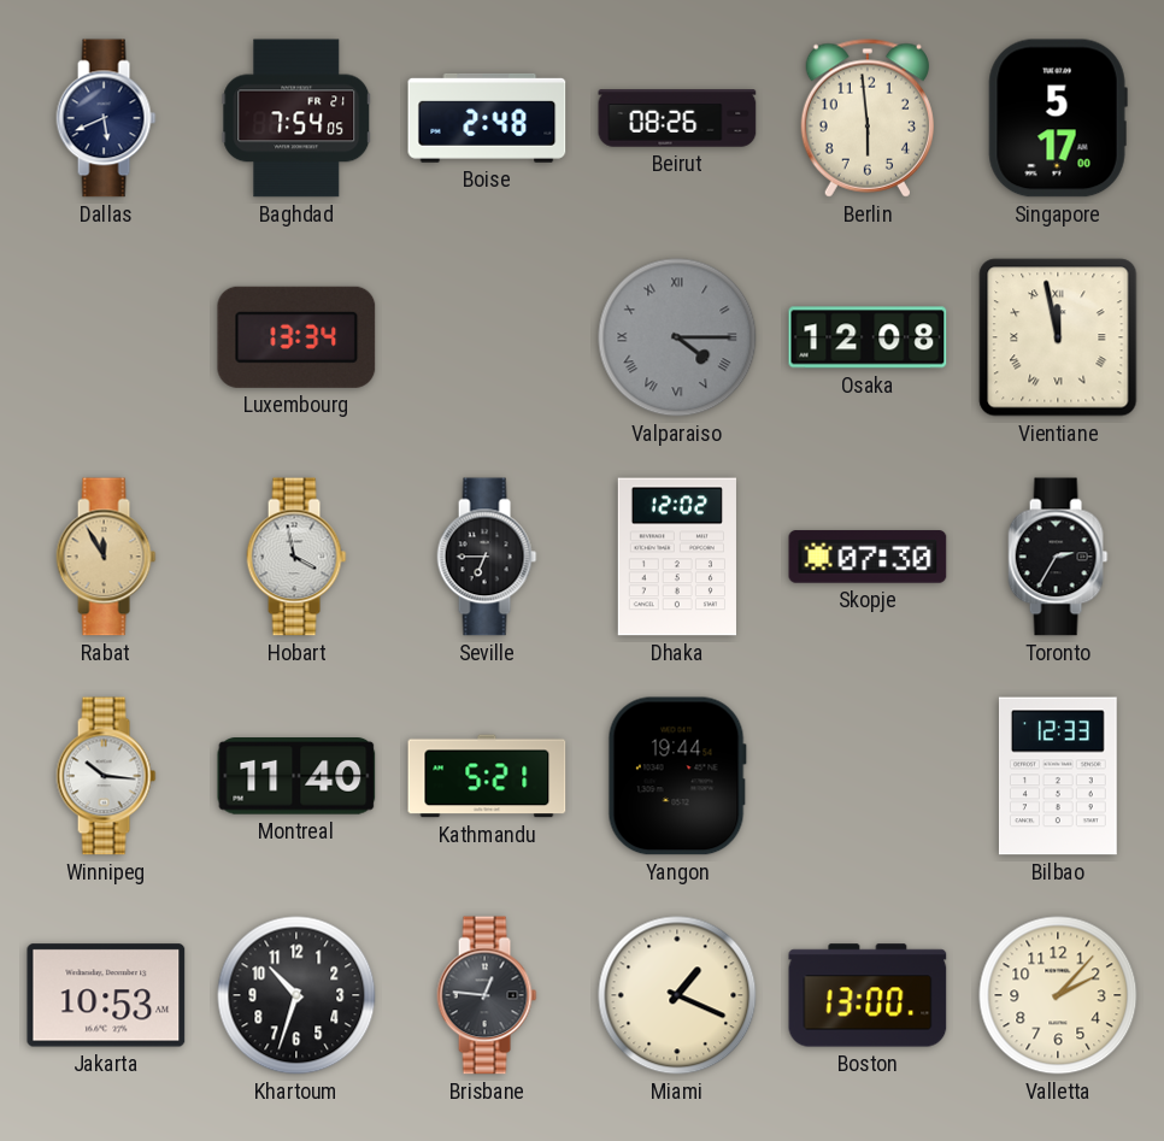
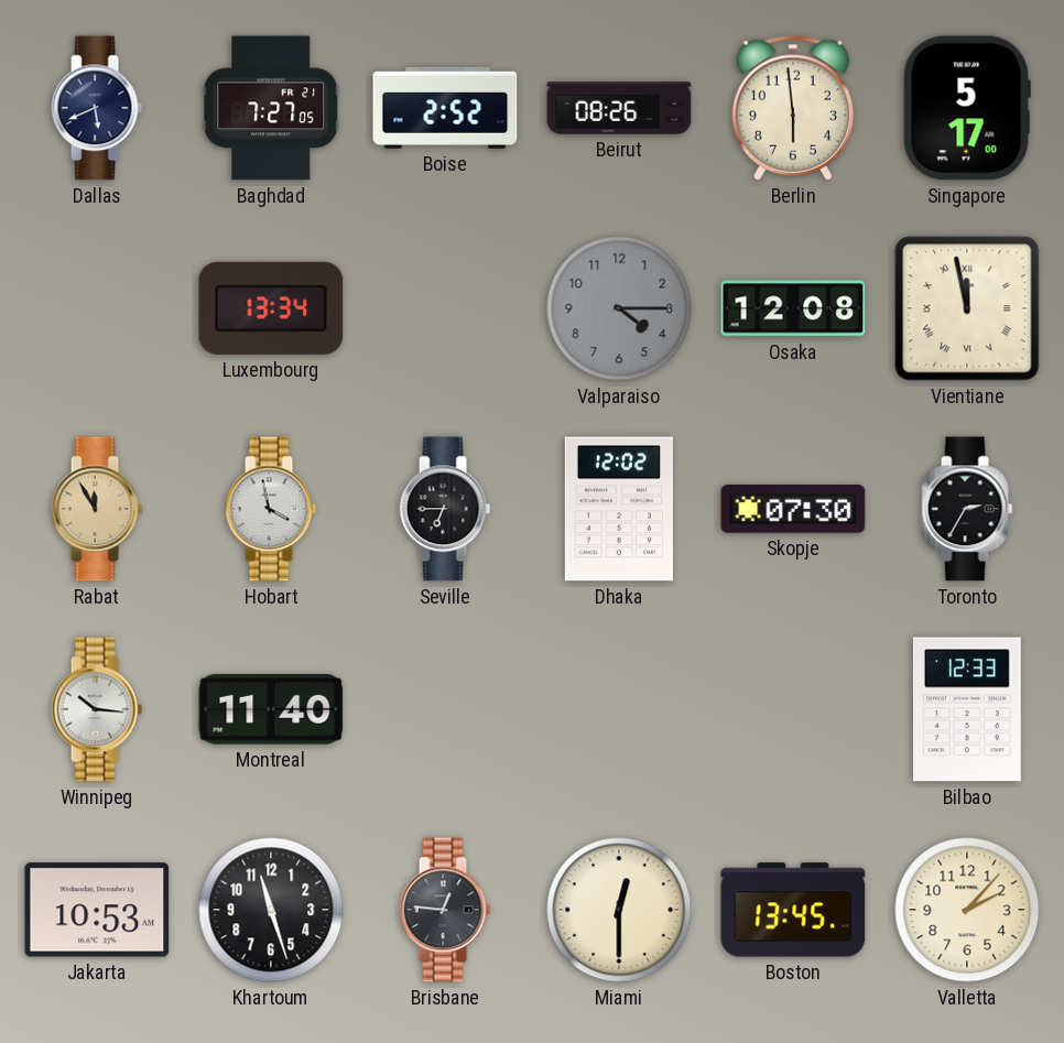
Baghdad: 7:54 -> 7:27
Boise: 2:48 -> 2:52
Valparaiso numerals: Roman -> Arabic
Kathmandu: 5:21 -> none
Yangon: 19:44 -> none
Khartoum: 10:33 -> 11:27
Miami: 1:19 -> 12:30
Boston: 13:00 -> 13:45
